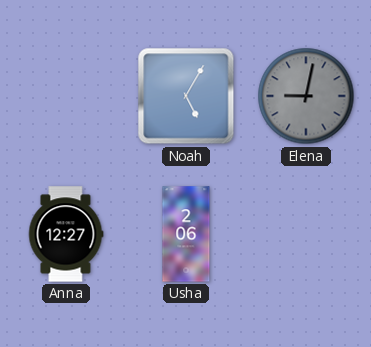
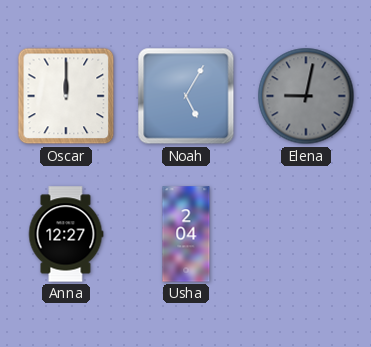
Oscar: none -> 12:00
Usha: 2:06 -> 2:04
